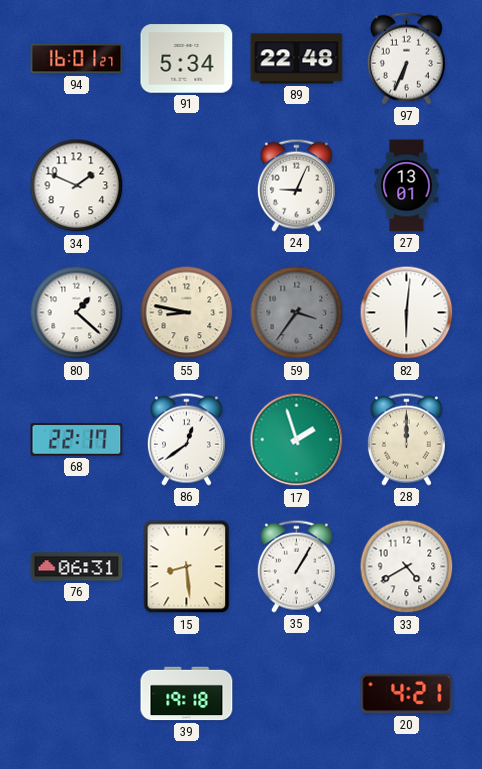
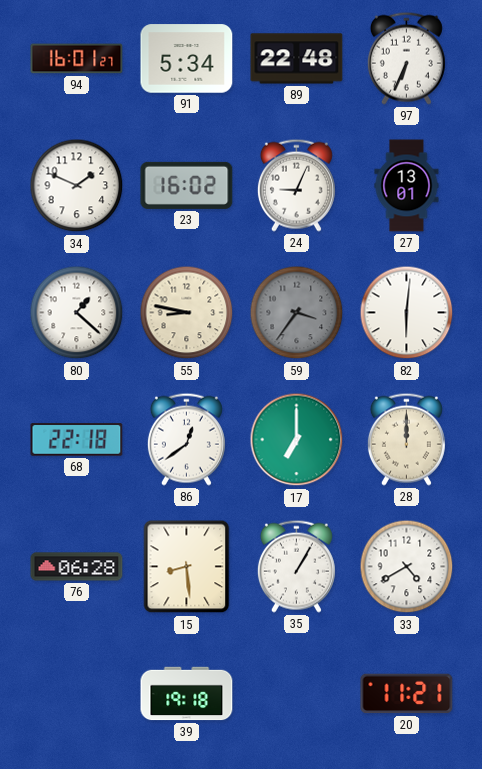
23: none -> 16:02
68: 22:17 -> 22:18
17: 1:57 -> 7:00
76: 06:31 -> 06:28
20: 4:21 -> 11:21
